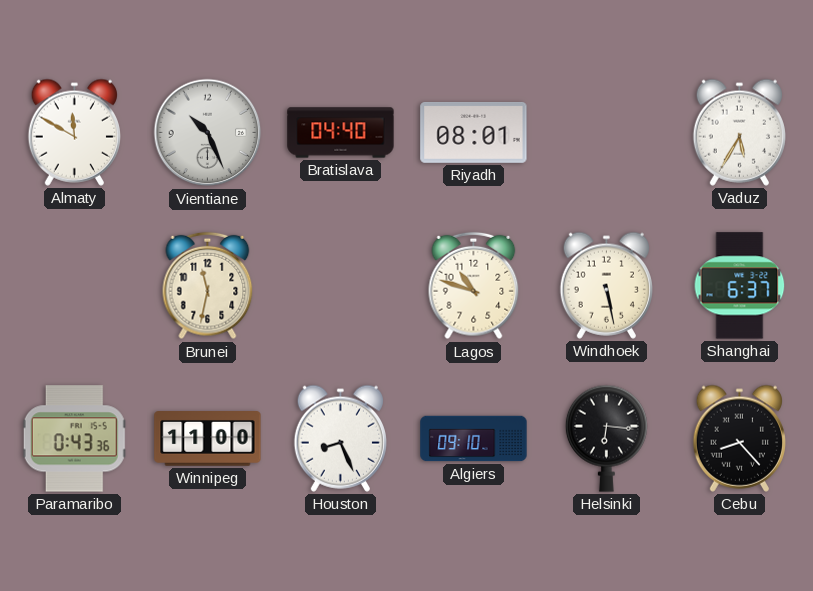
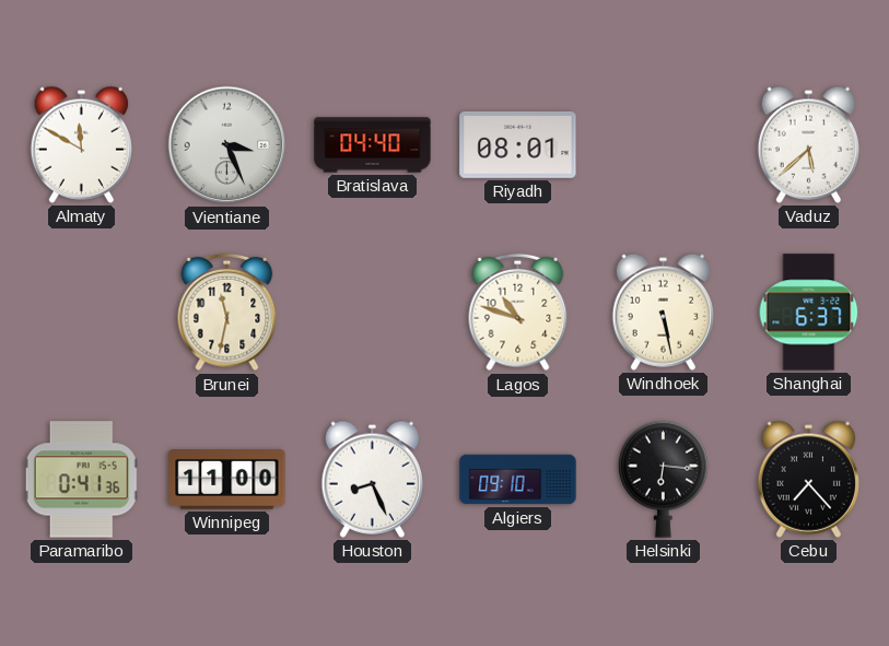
Vientiane: 10:26 -> 3:26
Vaduz: 5:35 -> 5:38
Paramaribo: 0:43 -> 0:41
Cebu: 8:23 -> 7:23
